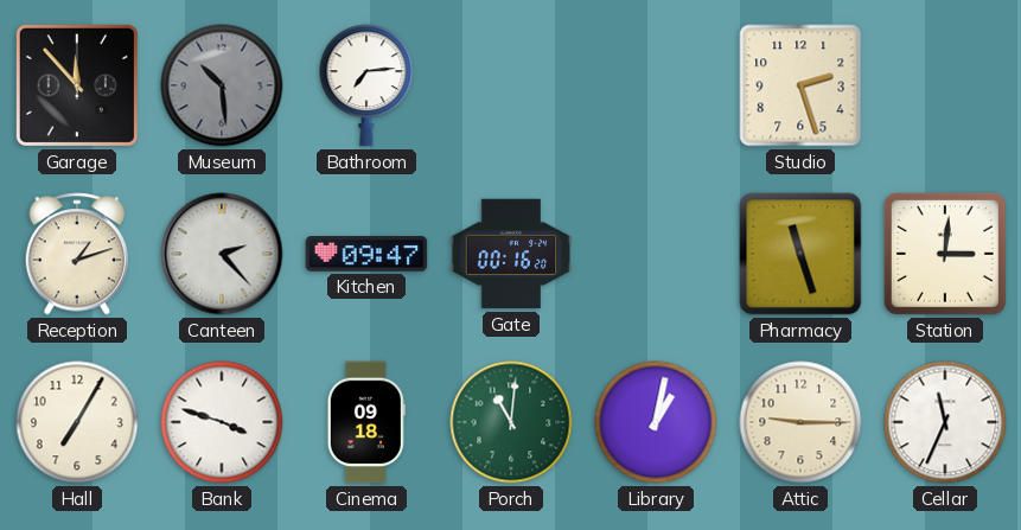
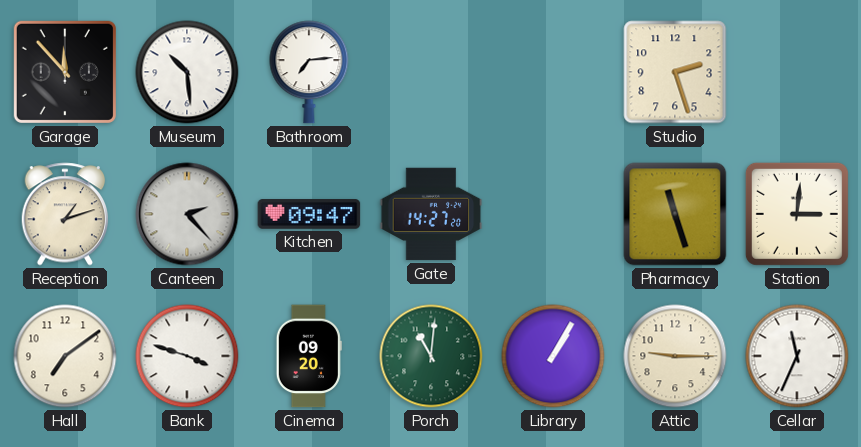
Museum dial: grey -> white
Gate: 00:16 -> 14:27
Hall: 7:05 -> 7:09
Cinema: 09:18 -> 09:20
Library: 1:02 -> 1:05
